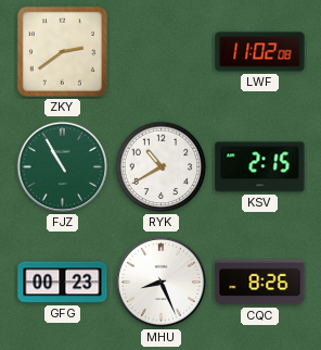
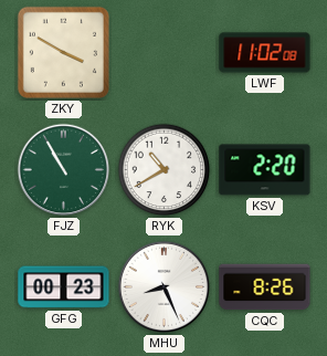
ZKY: 2:39 -> 3:50
KSV: 2:15 -> 2:20
